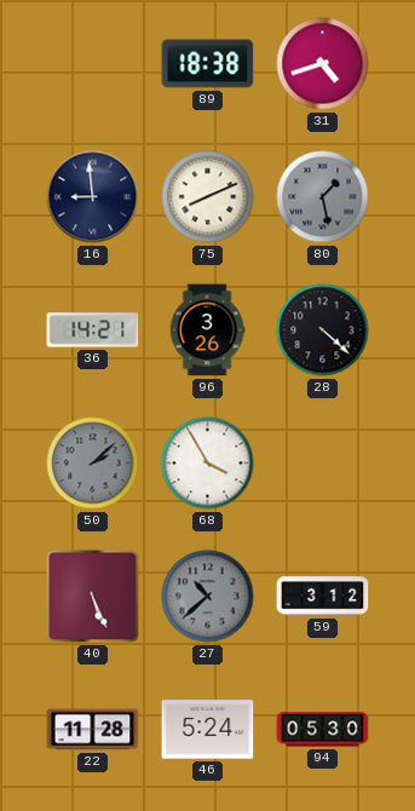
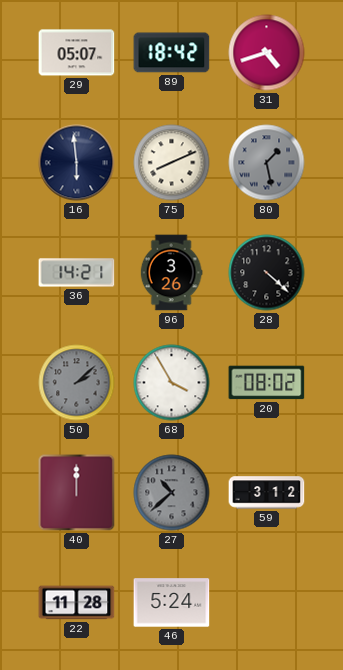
29: none -> 05:07
89: 18:38 -> 18:42
16: 8:59 -> 5:59
20: none -> 08:02
40: 5:26 -> 12:00
94: 05:30 -> none
